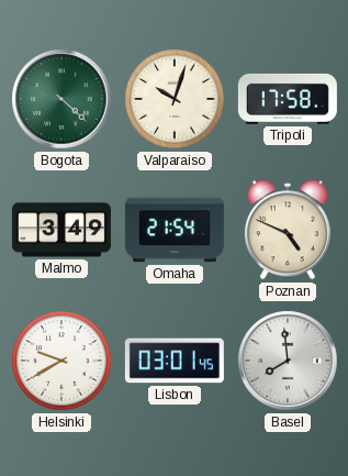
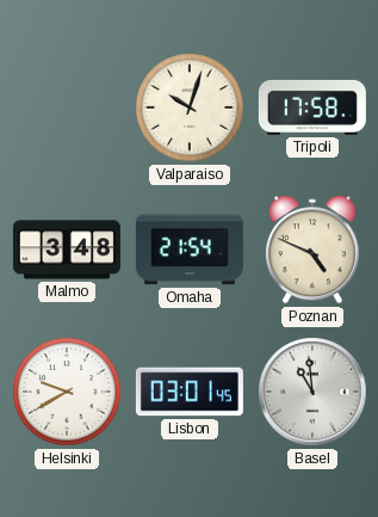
Bogota: 4:22 -> none
Malmo: 3:49 -> 3:48
Basel: 7:59 -> 10:59
